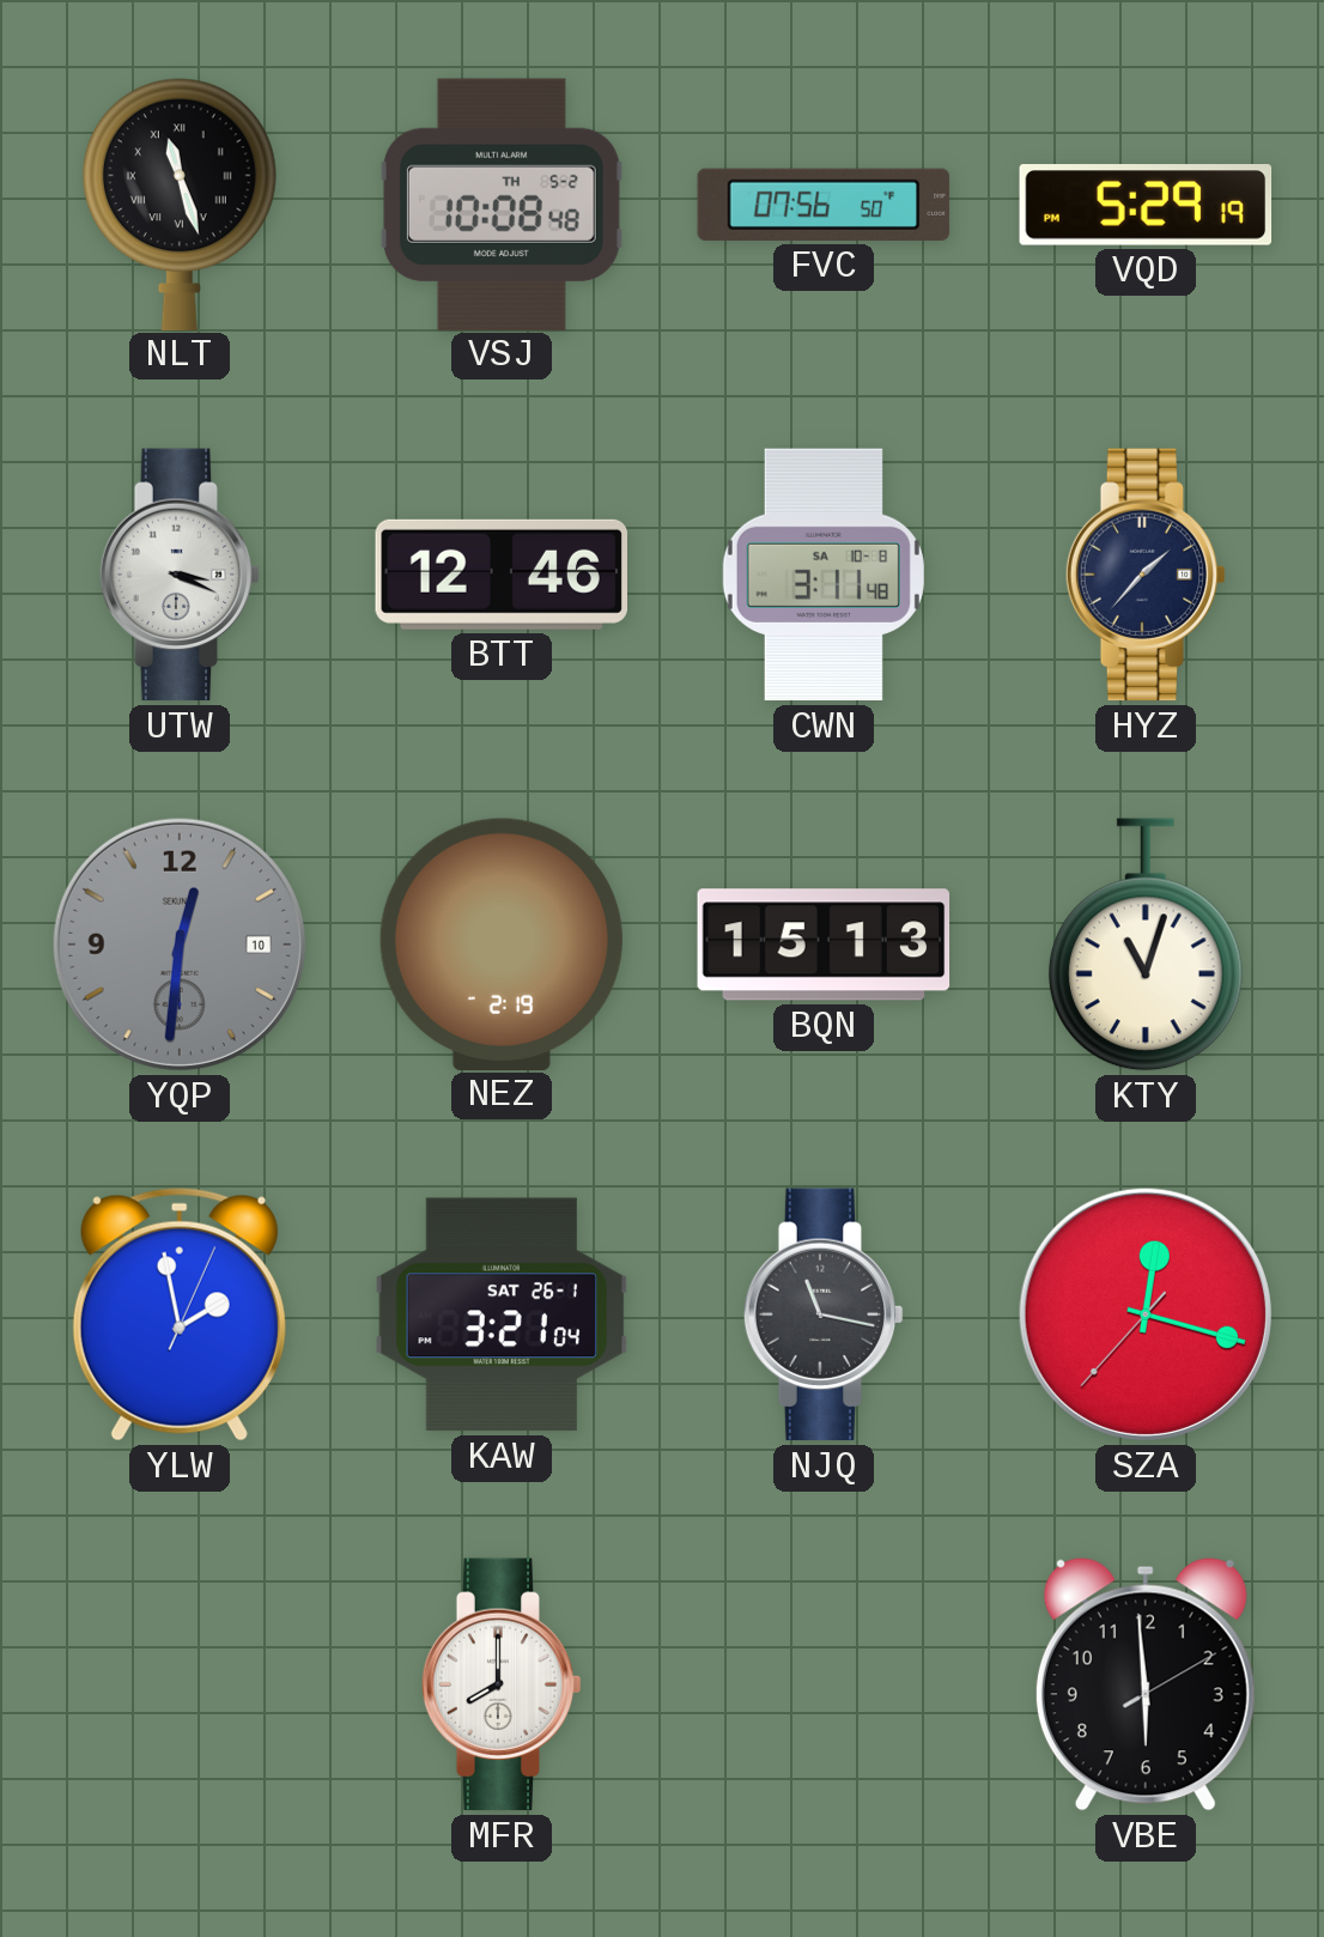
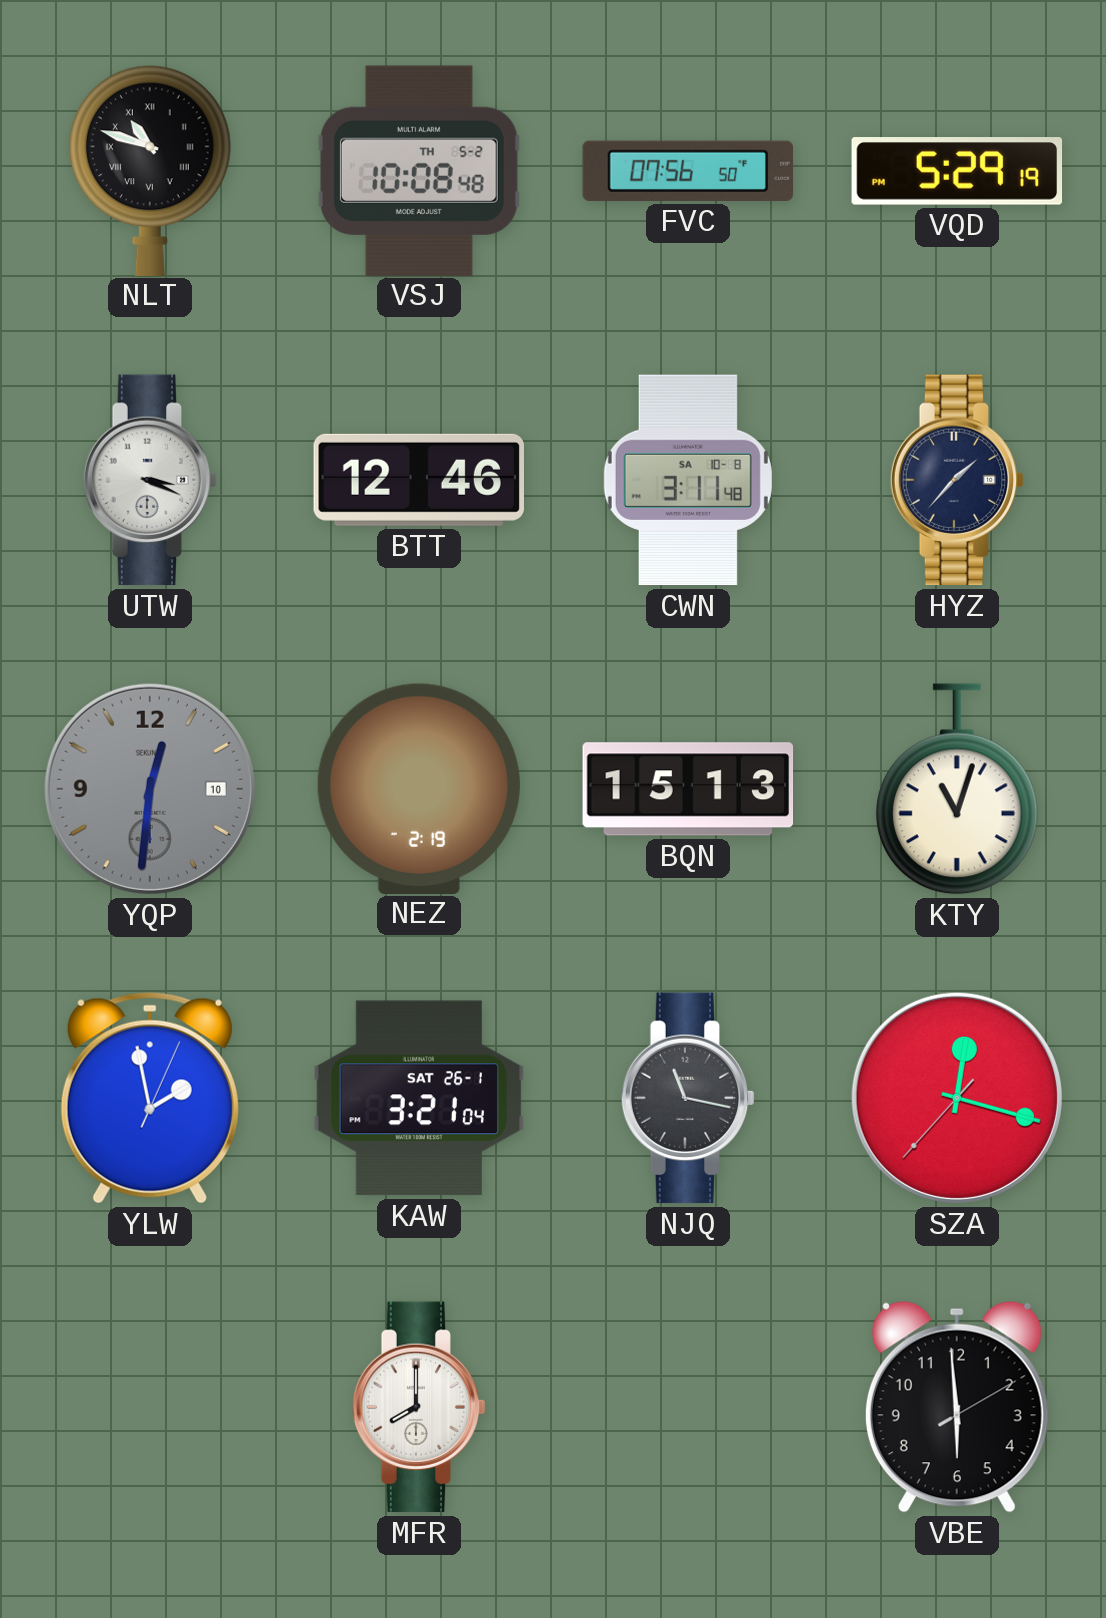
NLT: 11:27 -> 10:48
